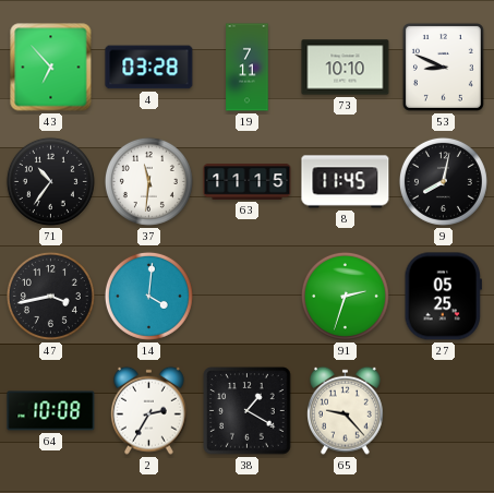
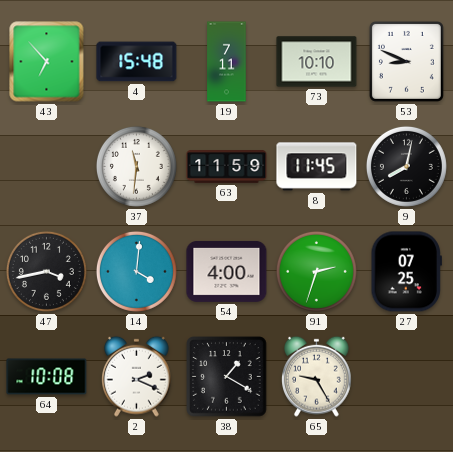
4: 03:28 -> 15:48
71: 10:36 -> none
63: 11:15 -> 11:59
54: none -> 4:00
27: 05:25 -> 07:25
2: 2:35 -> 2:19
65: 9:23 -> 9:25
